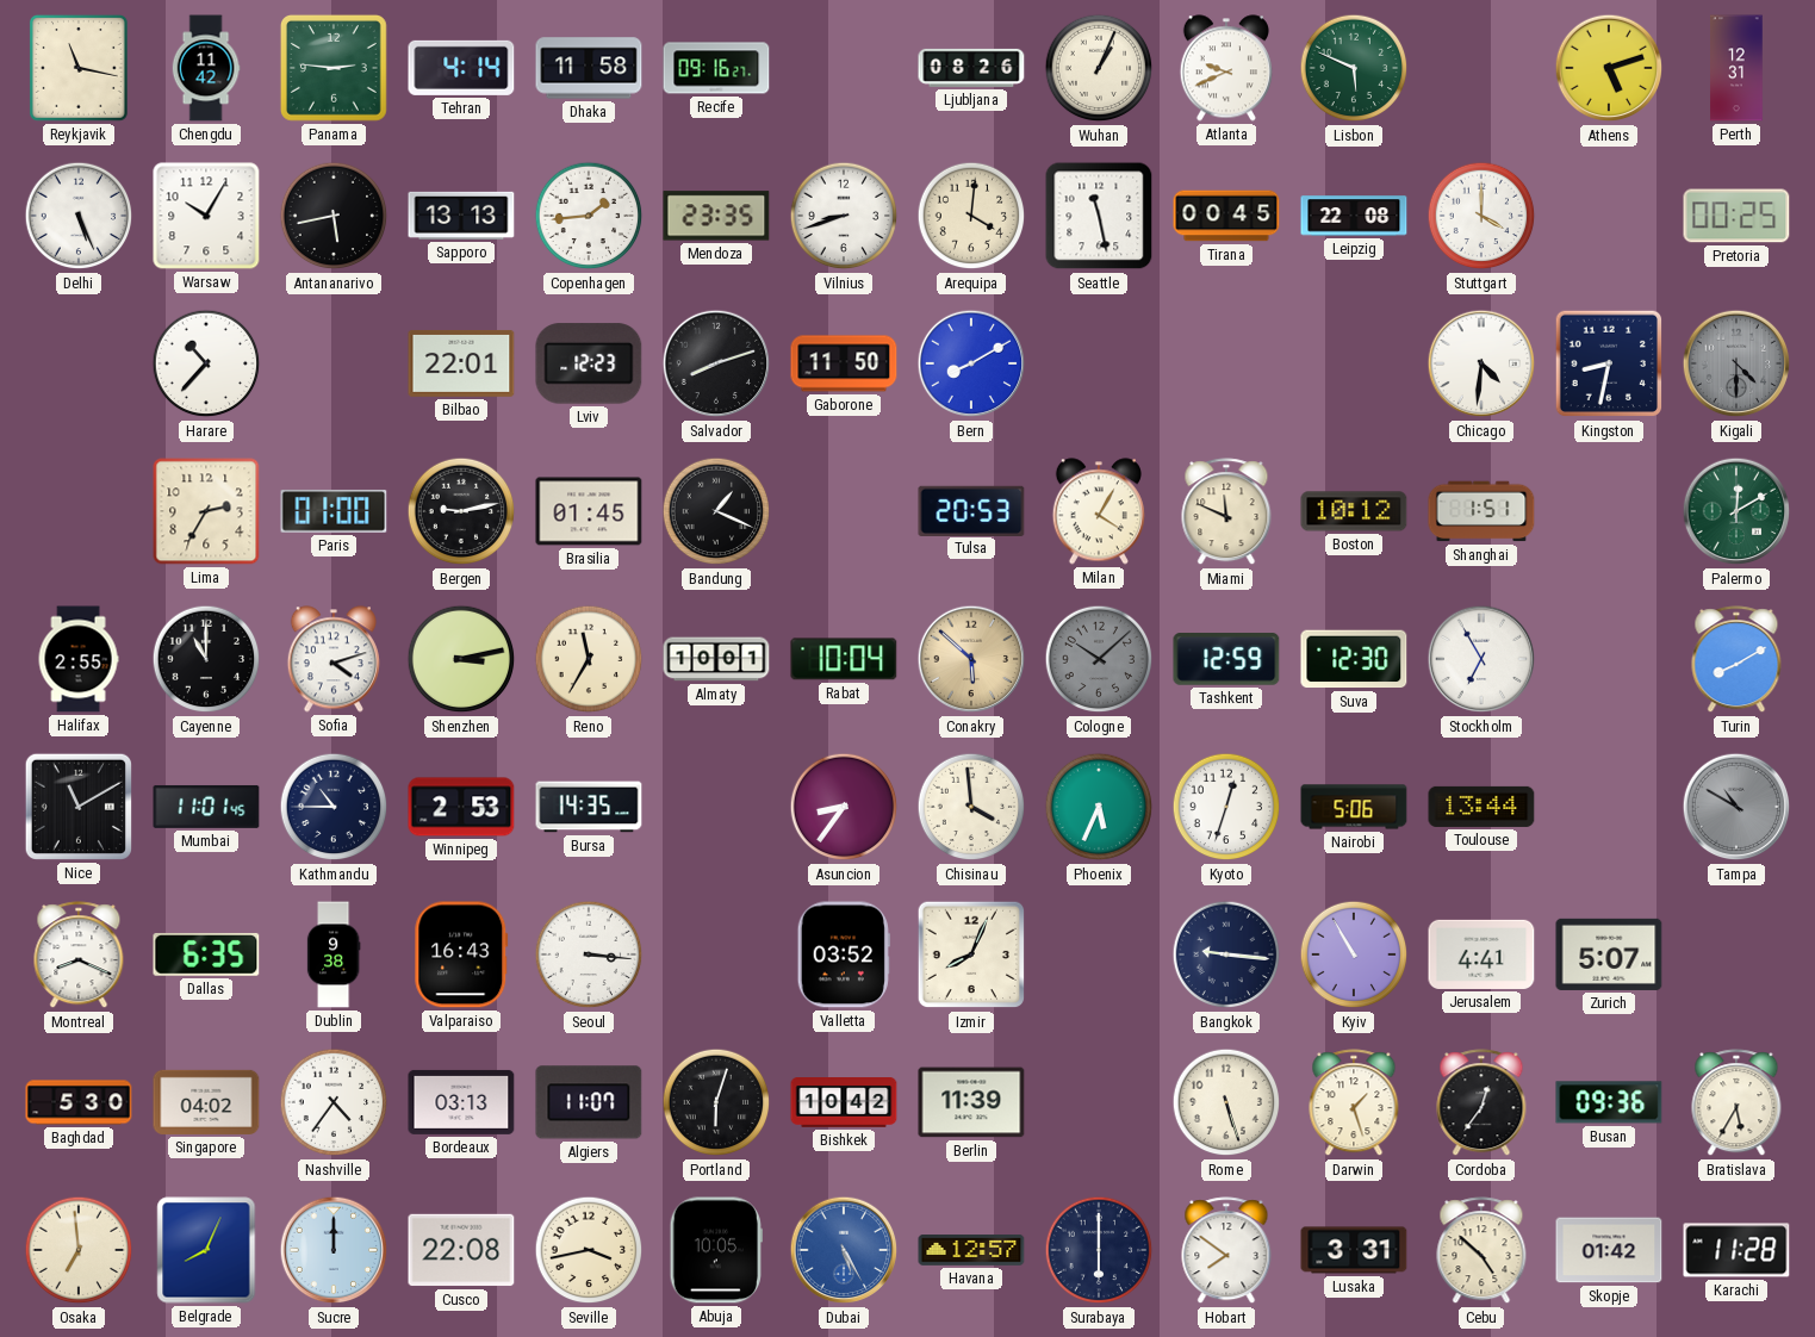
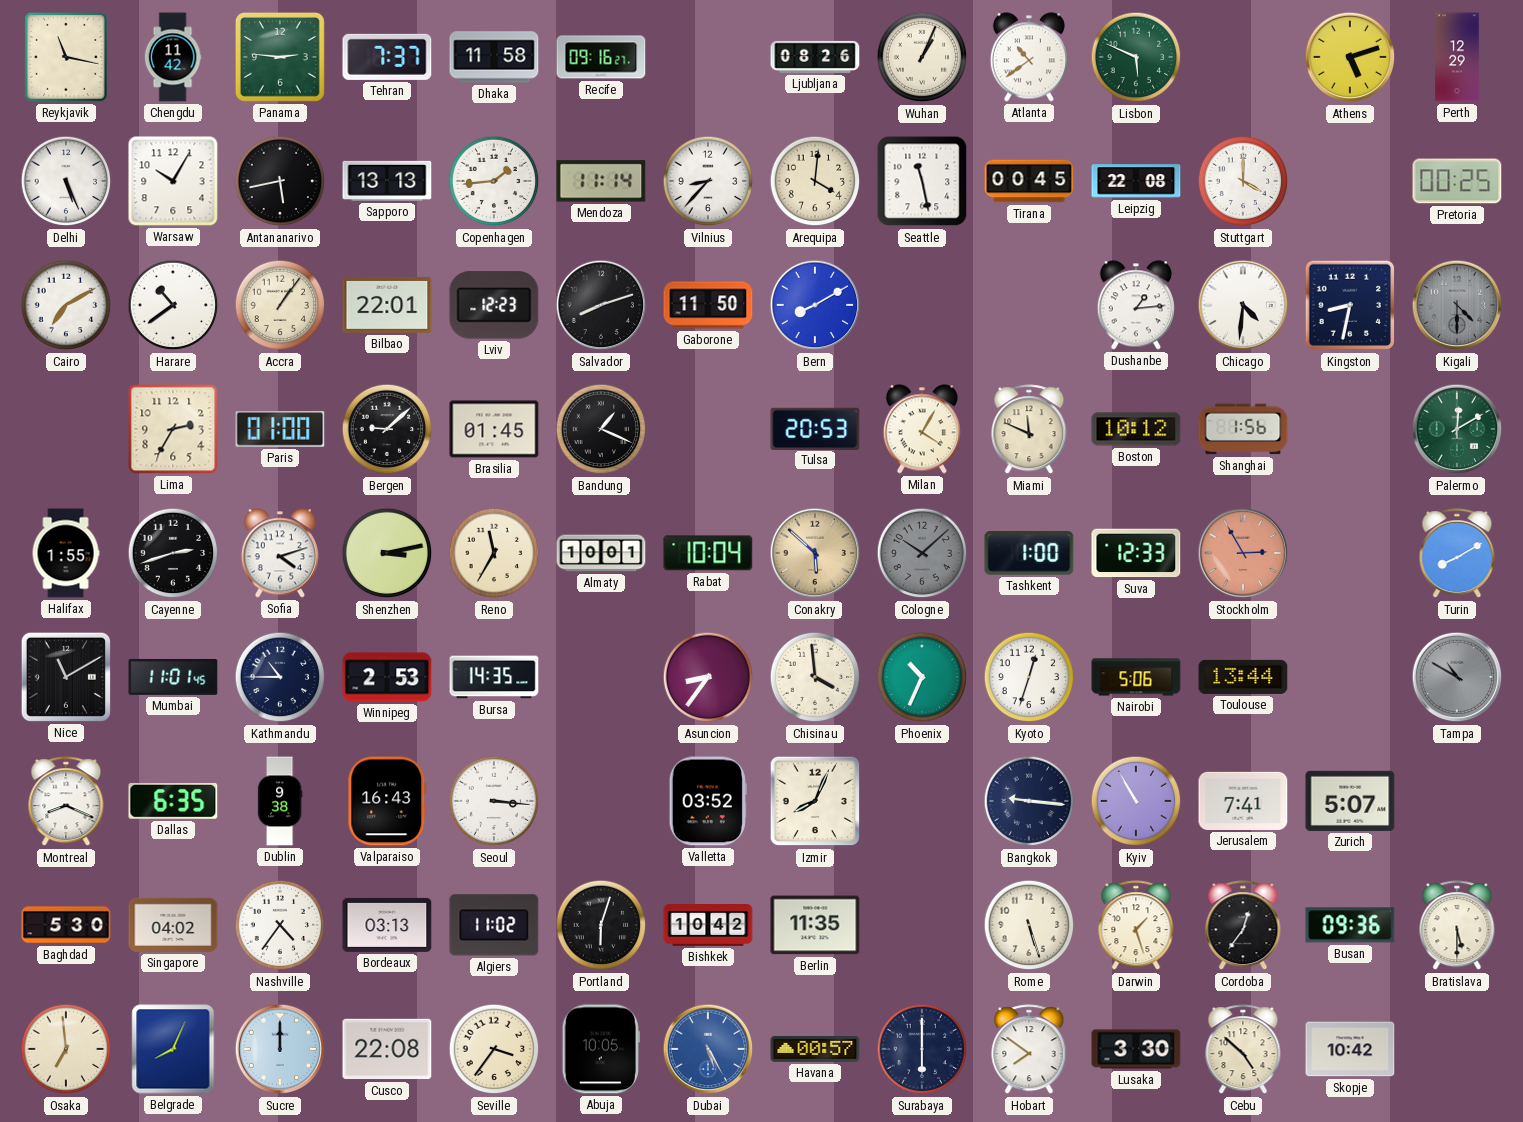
Tehran: 4:14 -> 7:37
Atlanta: 9:41 -> 10:39
Perth: 12:31 -> 12:29
Mendoza: 23:35 -> 11:14
Vilnius: 8:42 -> 8:37
Cairo: none -> 7:10
Harare: 10:37 -> 10:39
Accra: none -> 1:06
Dushanbe: none -> 1:14
Bergen: 9:13 -> 9:08
Shanghai: 1:51 -> 1:56
Halifax: 2:55 -> 1:55
Cayenne: 11:00 -> 2:42
Tashkent: 12:59 -> 1:00
Suva: 12:30 -> 12:33
Stockholm: 6:55 -> 2:55
Stockholm dial: white -> salmon
Phoenix: 5:34 -> 10:34
Jerusalem: 4:41 -> 7:41
Algiers: 11:07 -> 11:02
Berlin: 11:39 -> 11:35
Bratislava: 5:35 -> 5:30
Seville: 3:43 -> 3:36
Havana: 12:57 -> 00:57
Lusaka: 3:31 -> 3:30
Skopje: 01:42 -> 10:42
Karachi: 11:28 -> none
